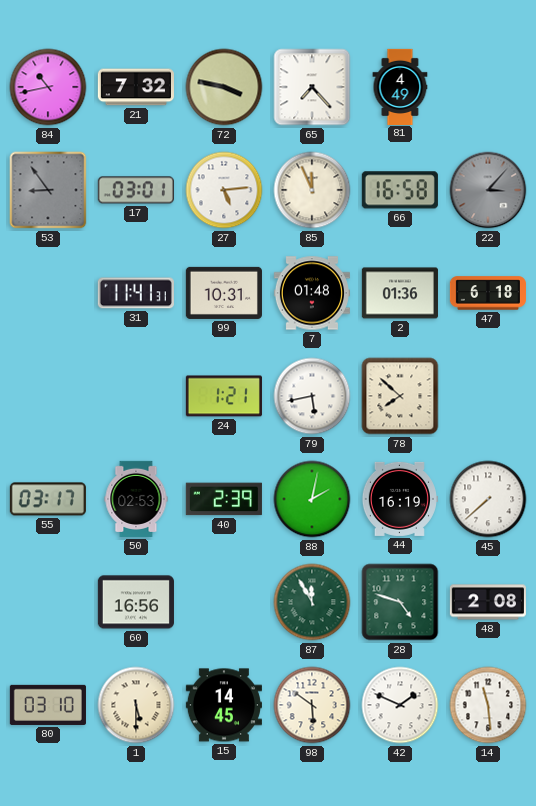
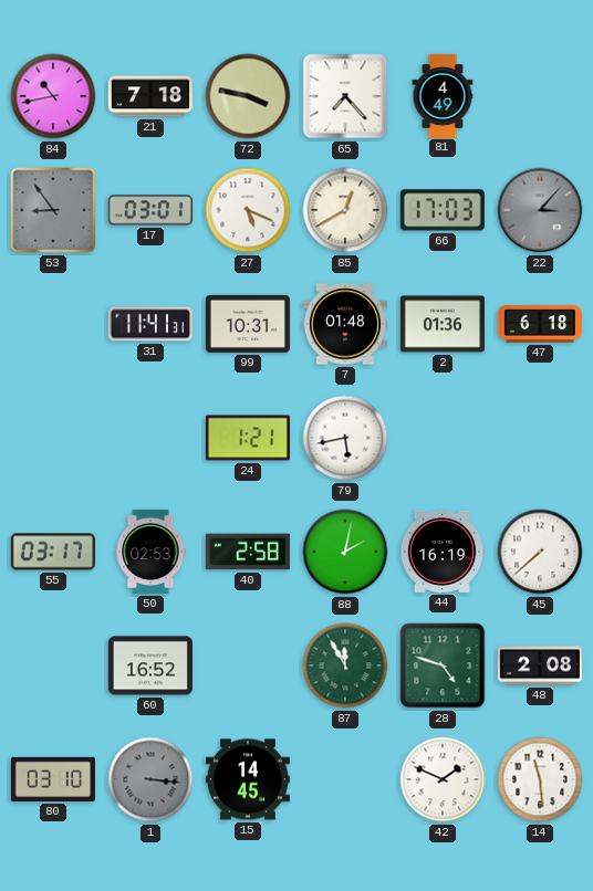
21: 7:32 -> 7:18
27: 5:14 -> 5:19
85: 11:56 -> 12:40
66: 16:58 -> 17:03
78: 7:52 -> none
40: 2:39 -> 2:58
60: 16:56 -> 16:52
1: 5:30 -> 3:16
1 dial: cream -> grey
98: 5:51 -> none
